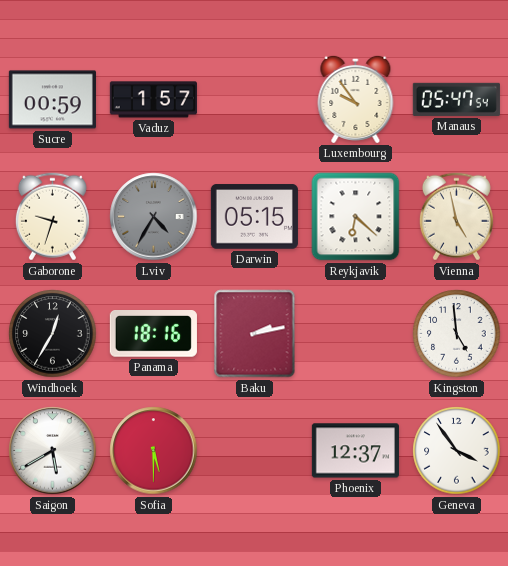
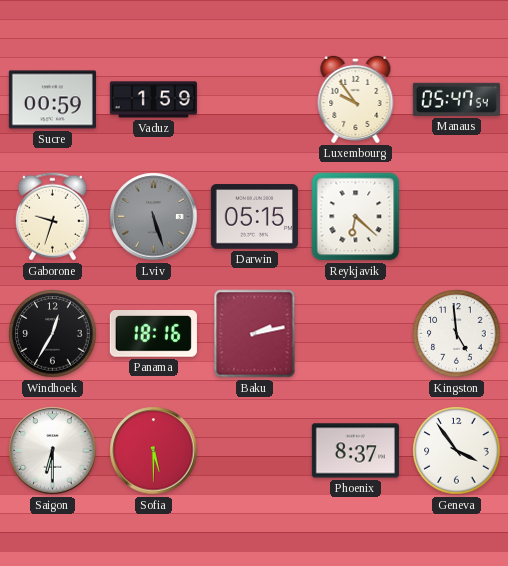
Vaduz: 1:57 -> 1:59
Lviv: 4:35 -> 5:27
Vienna: 4:58 -> none
Saigon: 5:40 -> 6:30
Phoenix: 12:37 -> 8:37
